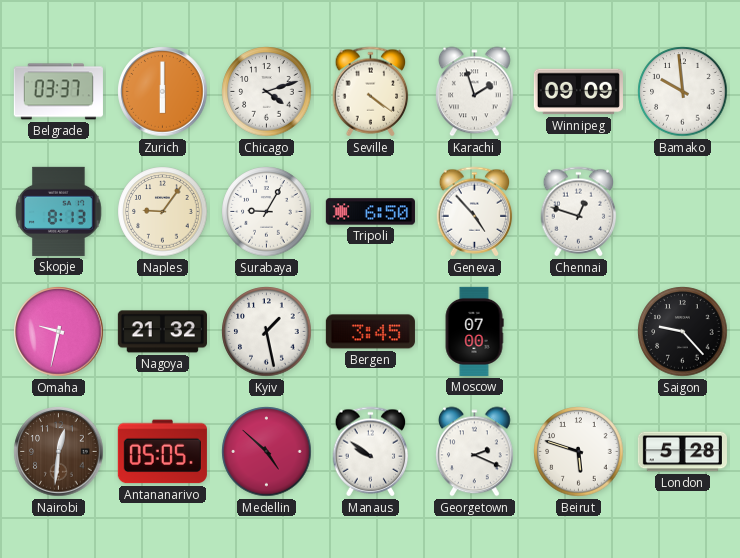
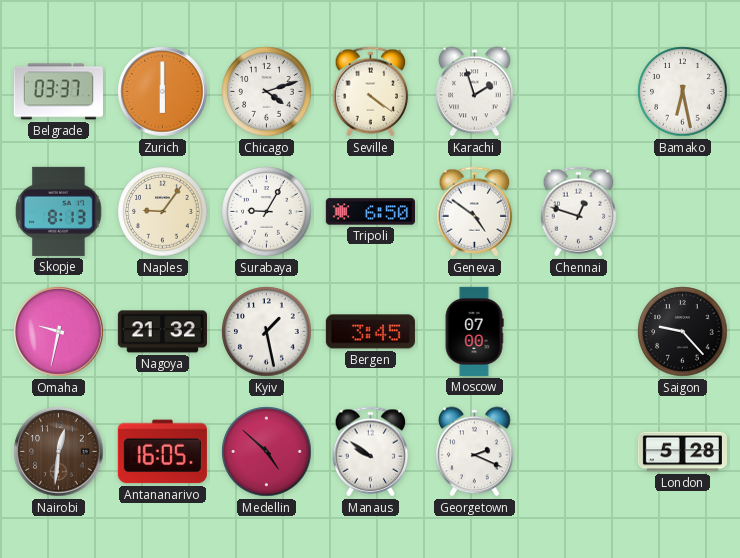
Winnipeg: 09:09 -> none
Bamako: 9:59 -> 6:28
Geneva: 4:53 -> 4:51
Antananarivo: 05:05 -> 16:05
Beirut: 5:48 -> none
